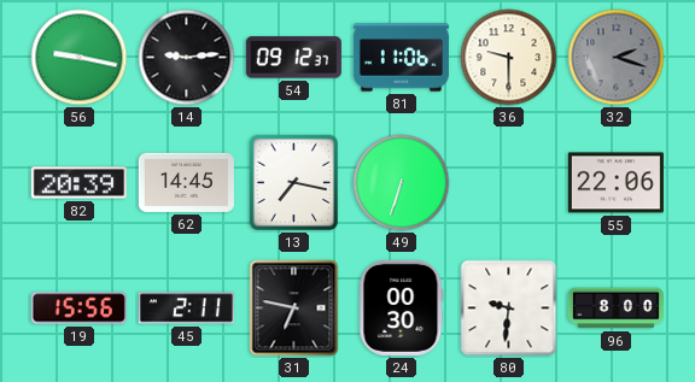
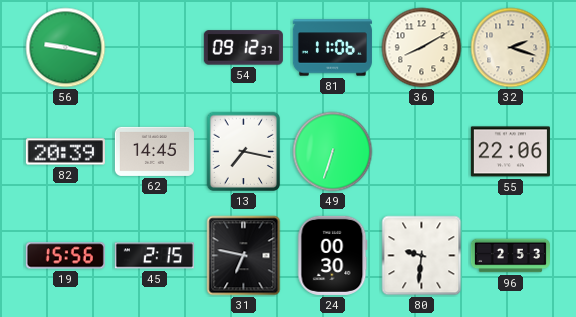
14: 9:14 -> none
36: 9:30 -> 8:10
32 dial: grey -> cream
45: 2:11 -> 2:15
96: 8:00 -> 2:53
